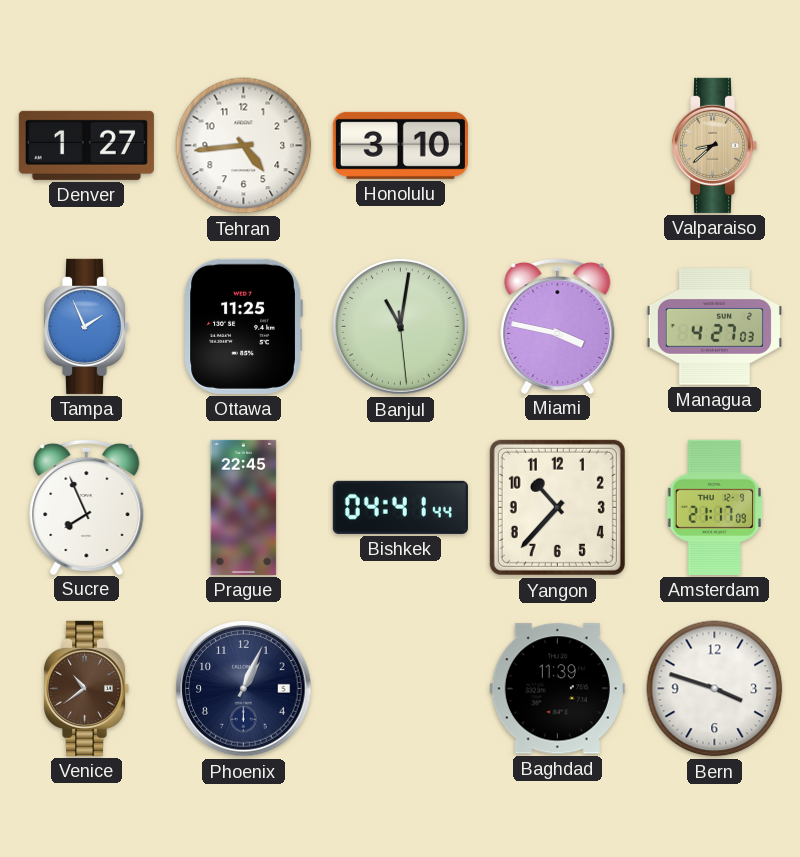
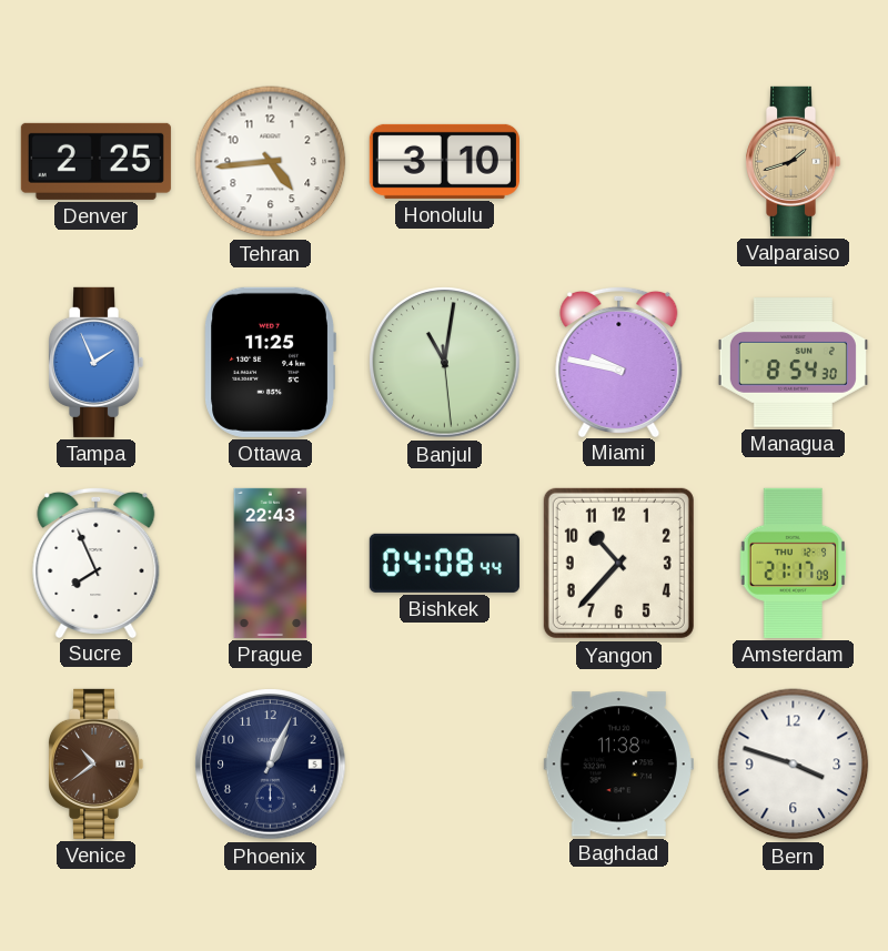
Denver: 1:27 -> 2:25
Valparaiso: 8:38 -> 1:42
Miami: 3:47 -> 9:47
Managua: 4:27 -> 8:54
Prague: 22:45 -> 22:43
Bishkek: 04:41 -> 04:08
Baghdad: 11:39 -> 11:38
